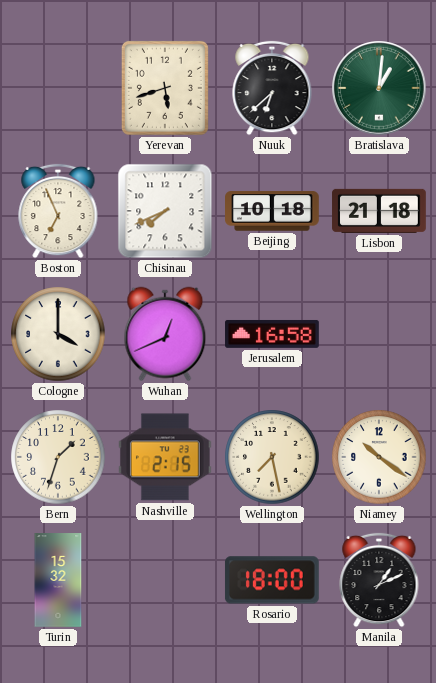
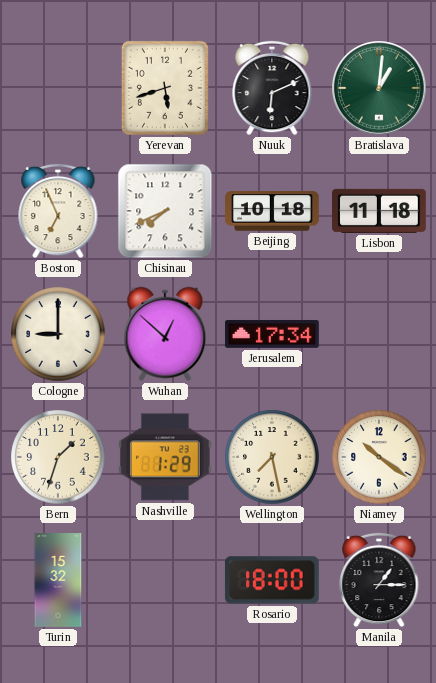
Nuuk: 6:38 -> 6:11
Lisbon: 21:18 -> 11:18
Cologne: 4:00 -> 9:00
Wuhan: 12:41 -> 12:52
Jerusalem: 16:58 -> 17:34
Nashville: 2:15 -> 1:29
Manila: 1:11 -> 1:15
